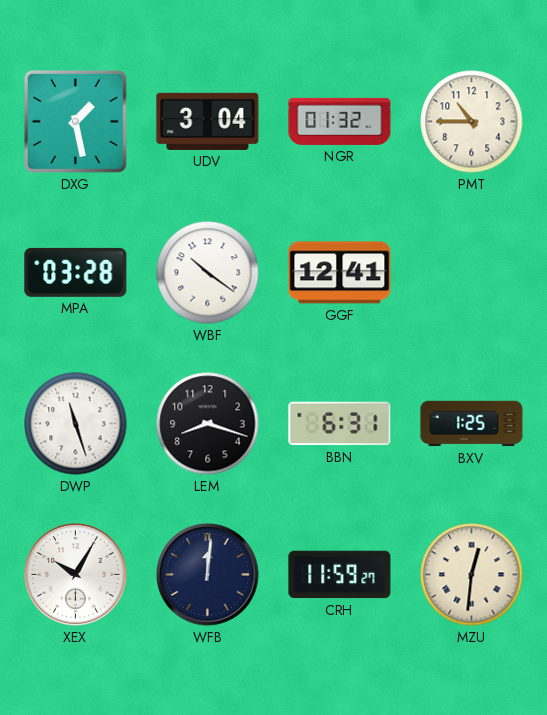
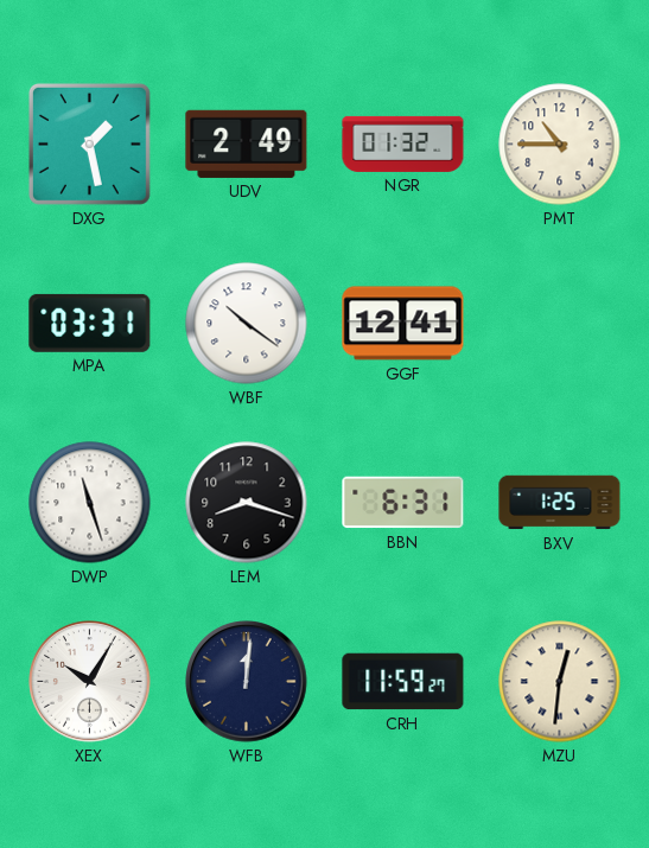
UDV: 3:04 -> 2:49
MPA: 03:28 -> 03:31
